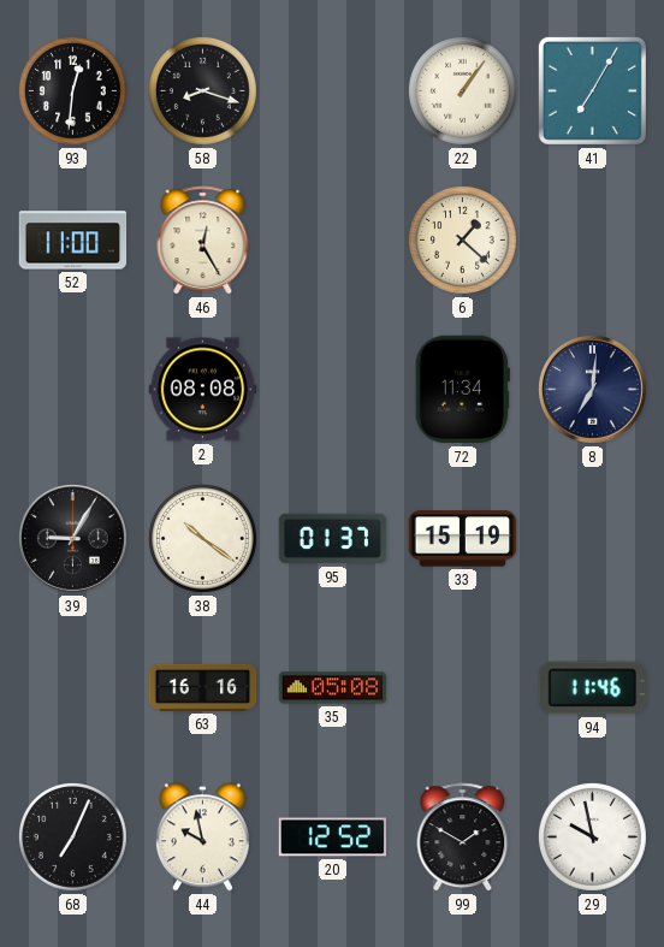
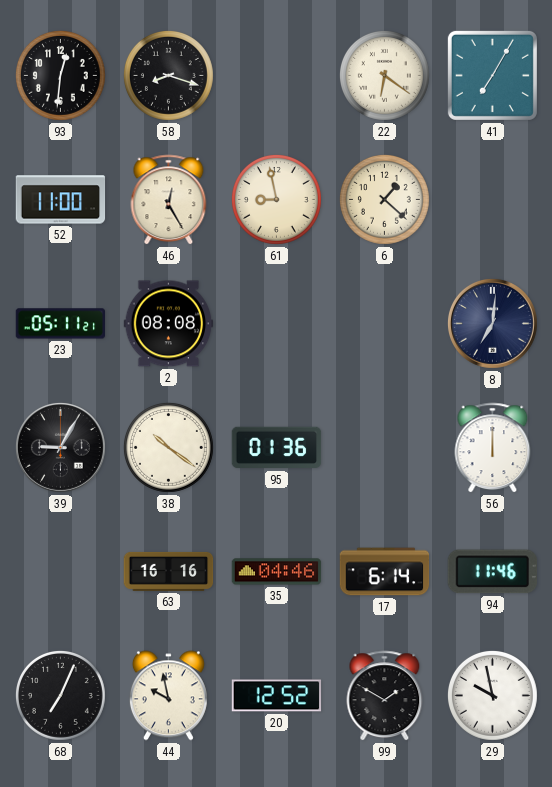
22: 1:06 -> 6:21
61: none -> 8:58
23: none -> 05:11
72: 11:34 -> none
95: 01:37 -> 01:36
33: 15:19 -> none
56: none -> 12:00
35: 05:08 -> 04:46
17: none -> 6:14
